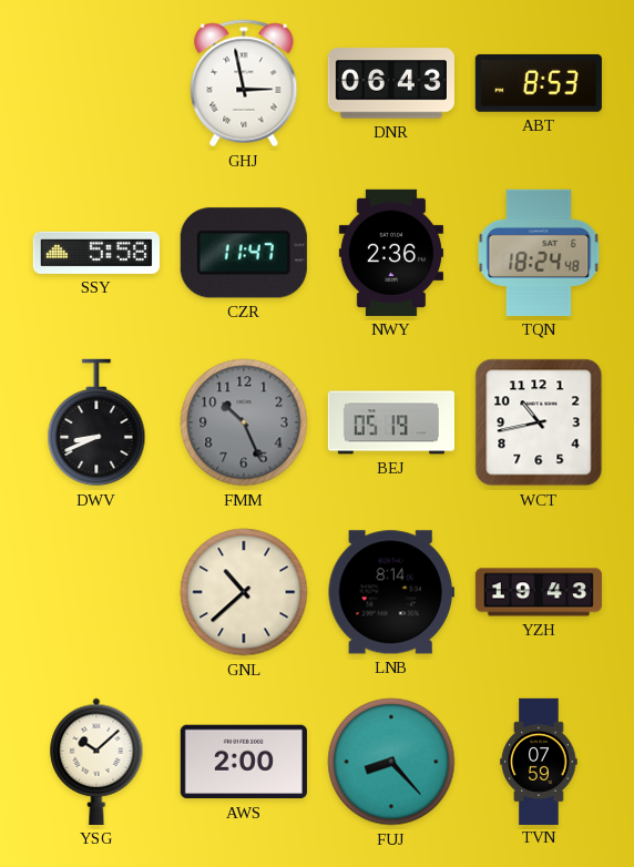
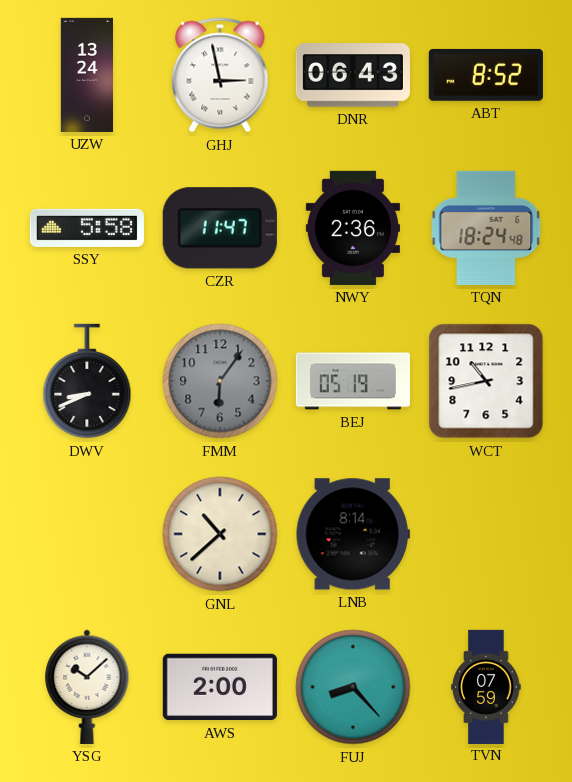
UZW: none -> 13:24
ABT: 8:53 -> 8:52
FMM: 10:26 -> 6:06
YZH: 19:43 -> none
